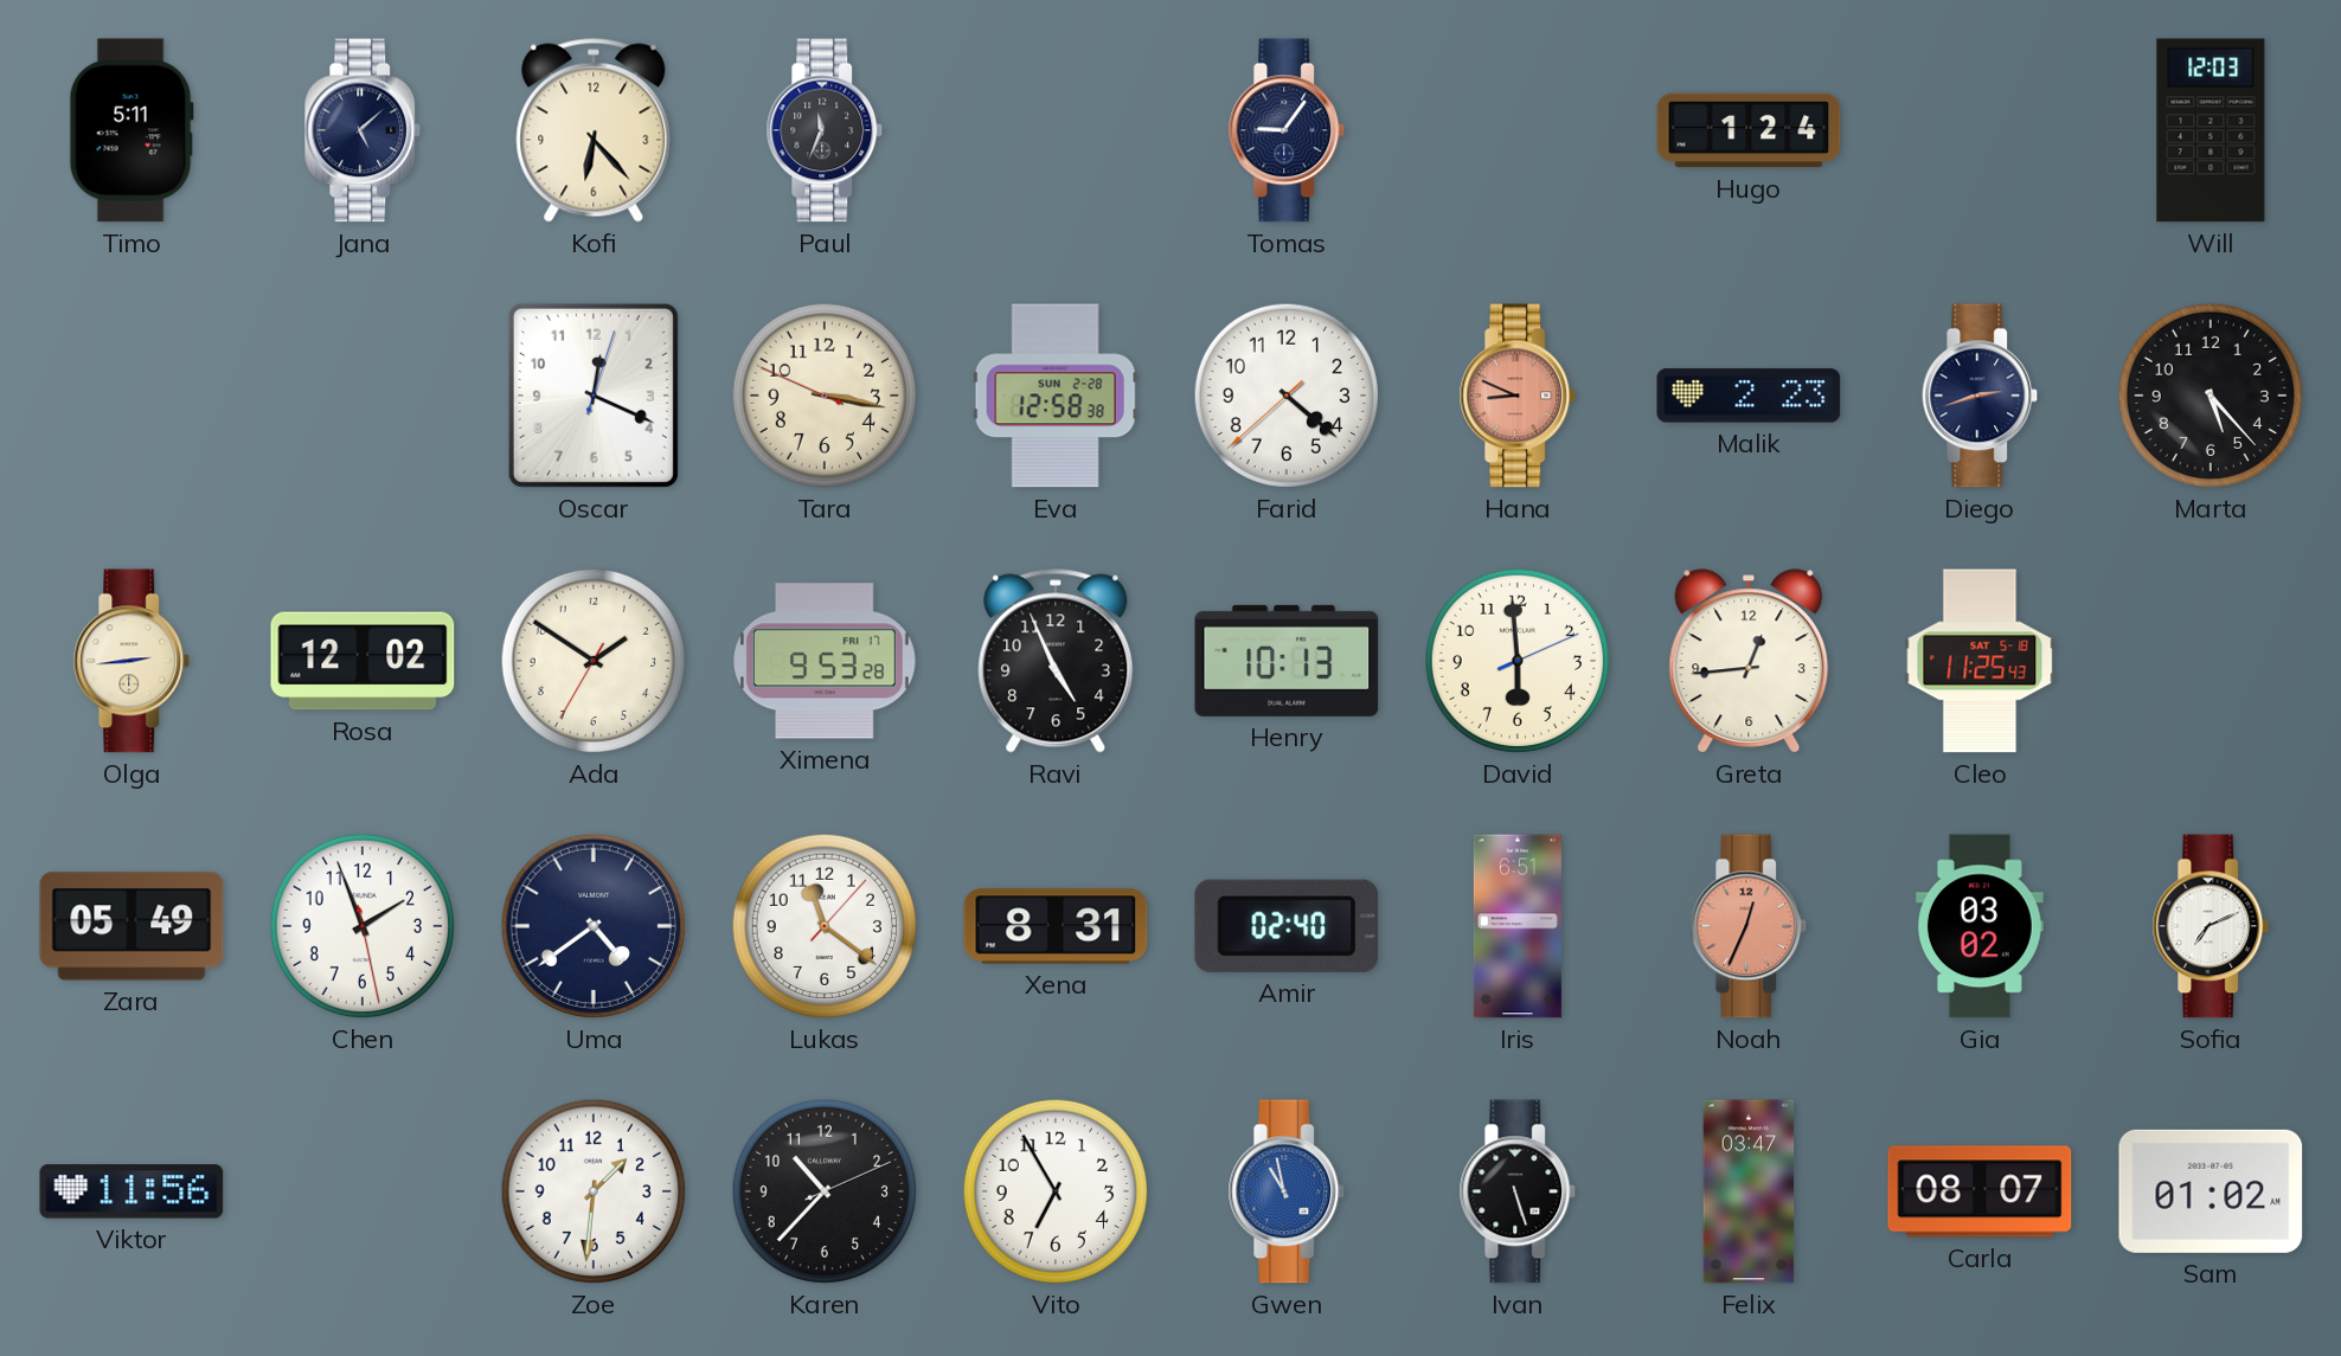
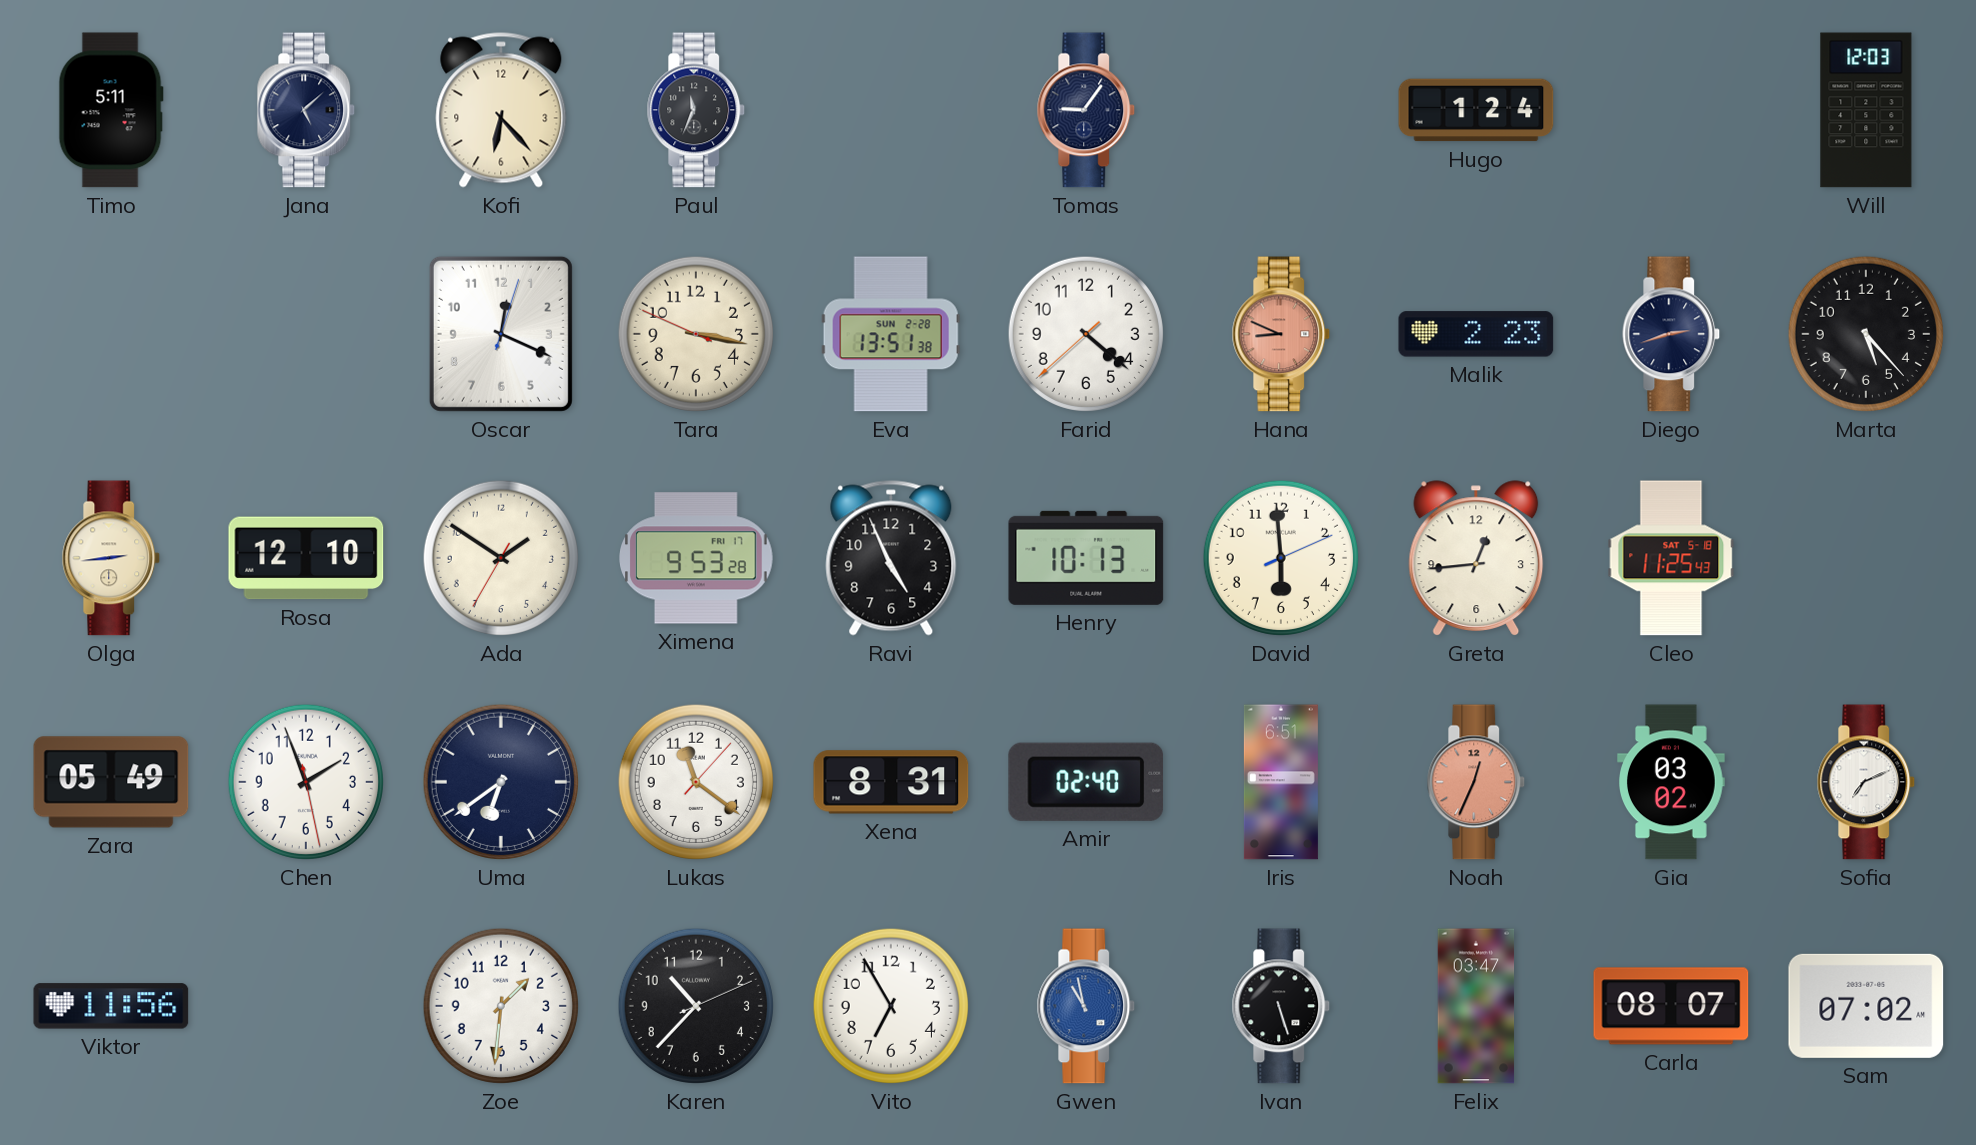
Eva: 12:58 -> 13:51
Rosa: 12:02 -> 12:10
Uma: 4:39 -> 6:39
Sam: 01:02 -> 07:02
